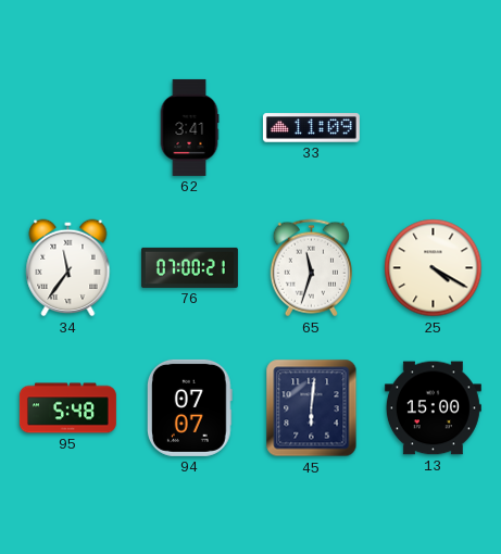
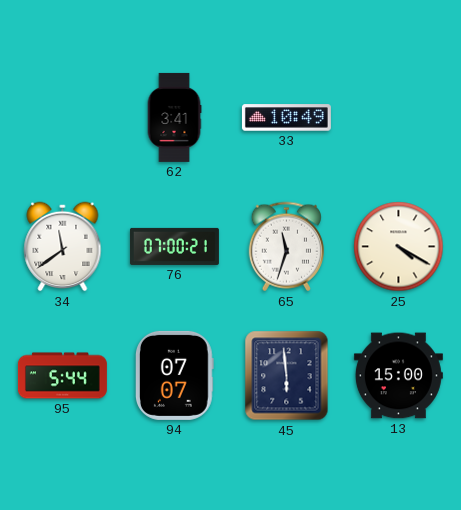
33: 11:09 -> 10:49
34: 11:36 -> 11:39
95: 5:48 -> 5:44
45: 6:01 -> 5:59
